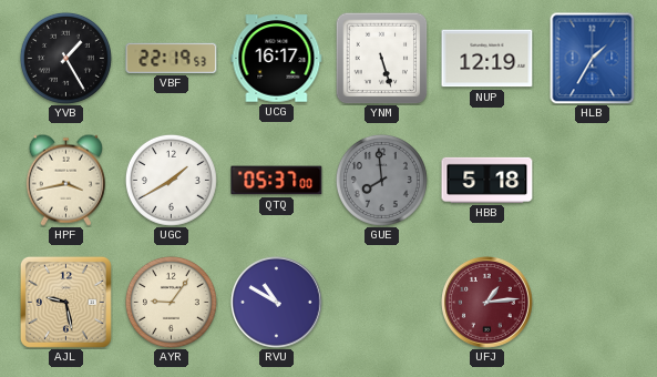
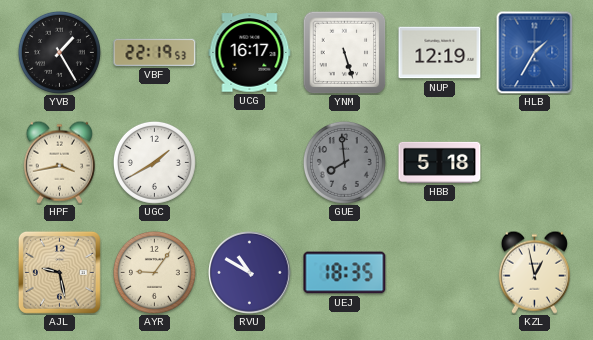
QTQ: 05:37 -> none
UEJ: none -> 18:35
UFJ: 1:14 -> none
KZL: none -> 12:58
